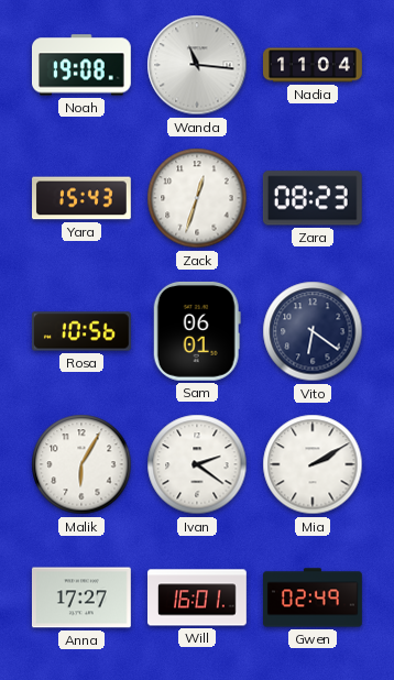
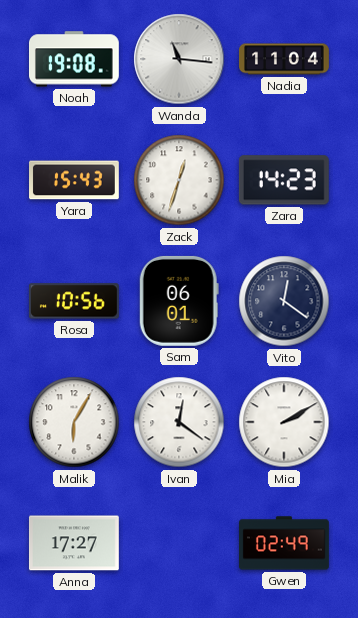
Zara: 08:23 -> 14:23
Vito: 6:21 -> 12:21
Ivan: 2:21 -> 12:21
Will: 16:01 -> none
